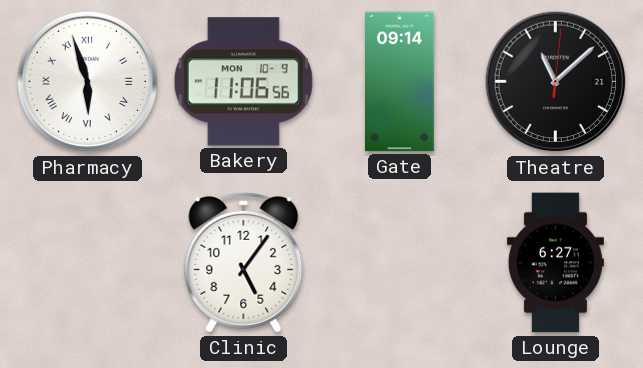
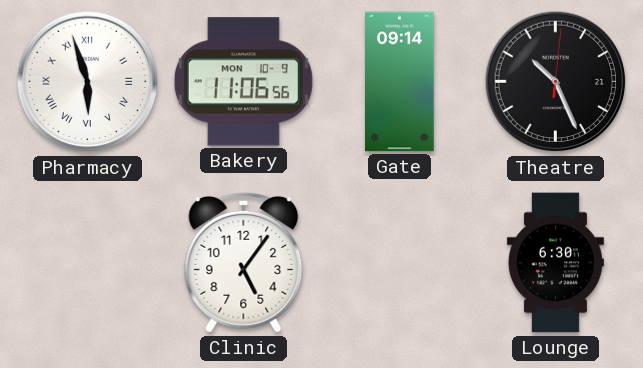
Theatre: 11:08 -> 10:26
Lounge: 6:27 -> 6:30
